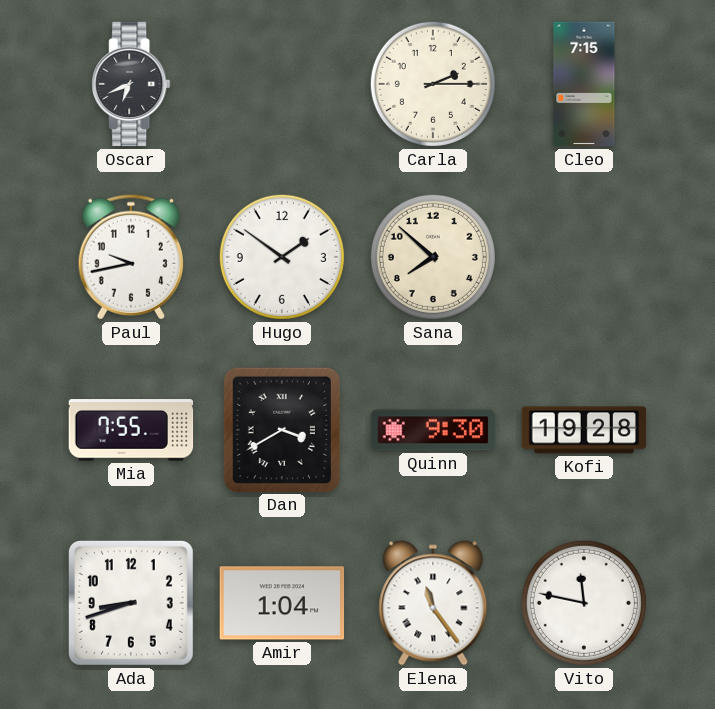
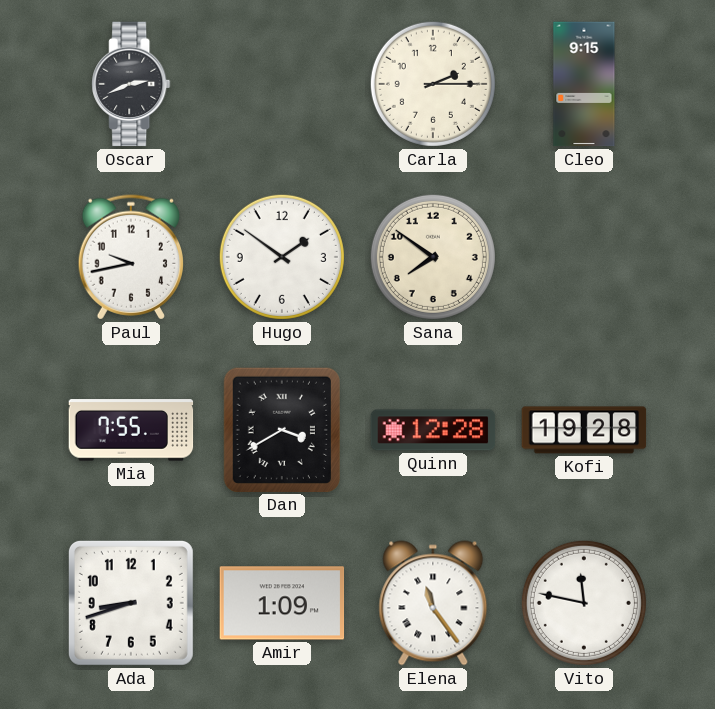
Oscar: 6:41 -> 2:41
Cleo: 7:15 -> 9:15
Sana: 7:52 -> 7:51
Quinn: 9:30 -> 12:28
Amir: 1:04 -> 1:09
